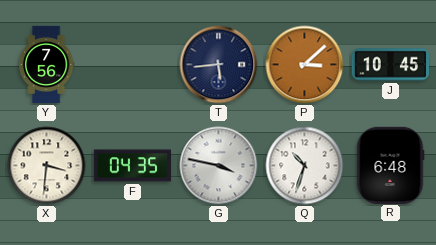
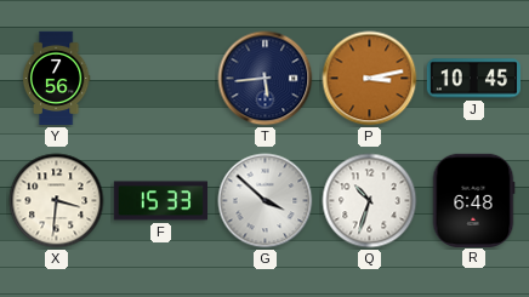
P: 3:08 -> 3:13
F: 04:35 -> 15:33
G: 3:47 -> 3:52
